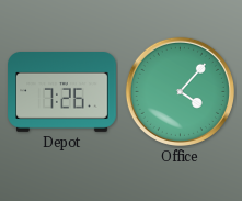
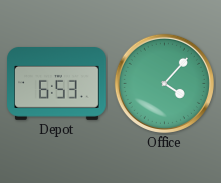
Depot: 7:26 -> 6:53
